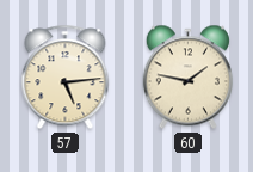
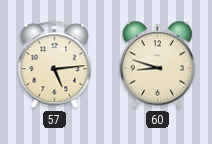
60: 1:47 -> 8:48
